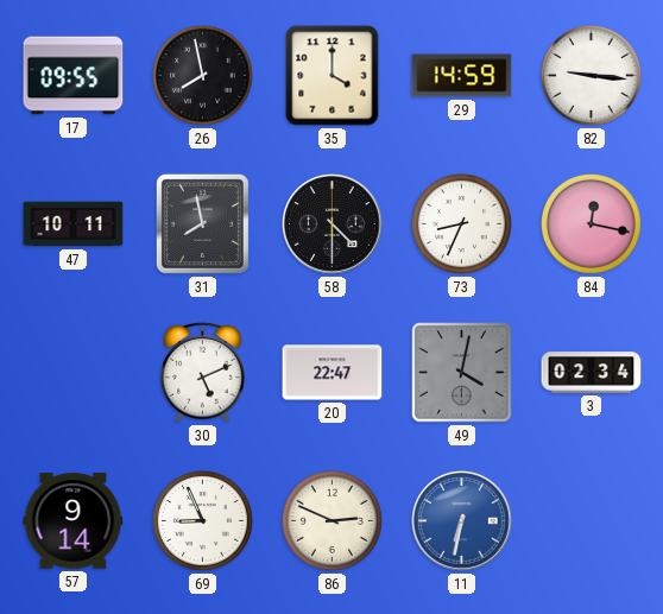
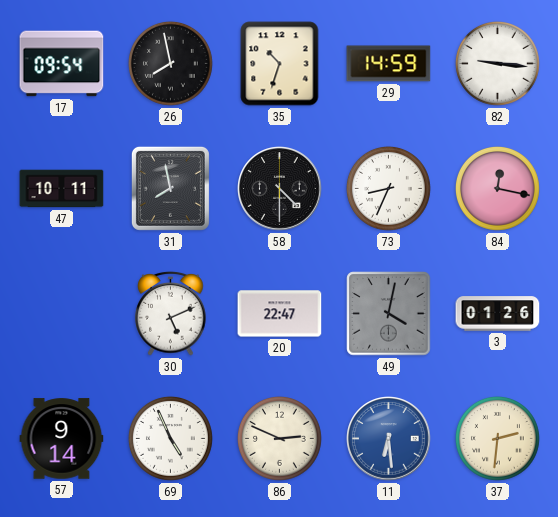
17: 09:55 -> 09:54
35: 4:00 -> 10:33
3: 02:34 -> 01:26
69: 8:56 -> 4:56
11: 6:32 -> 6:29
37: none -> 2:31
